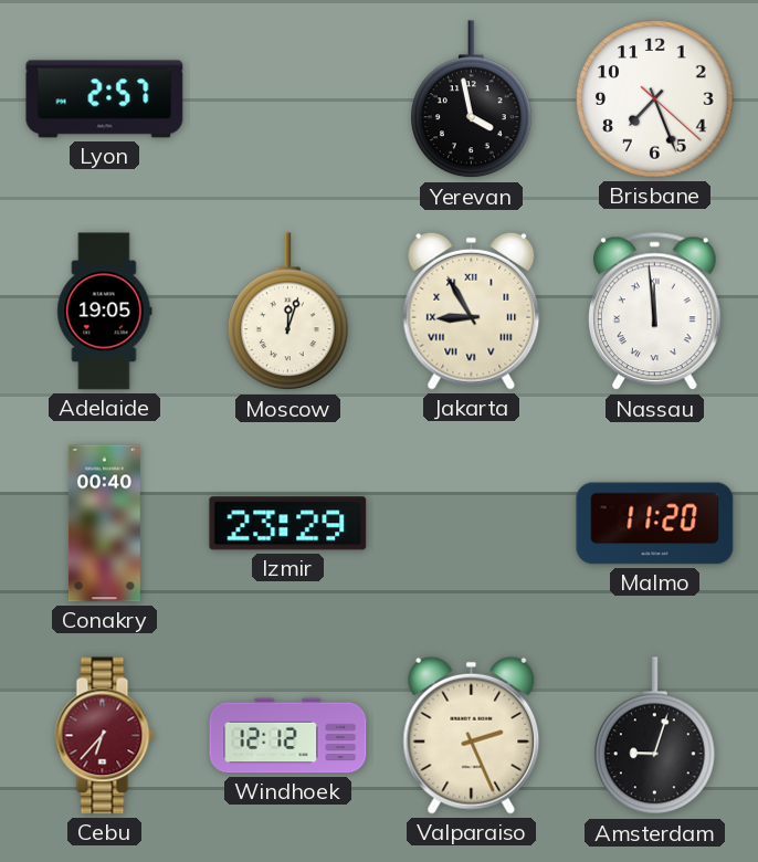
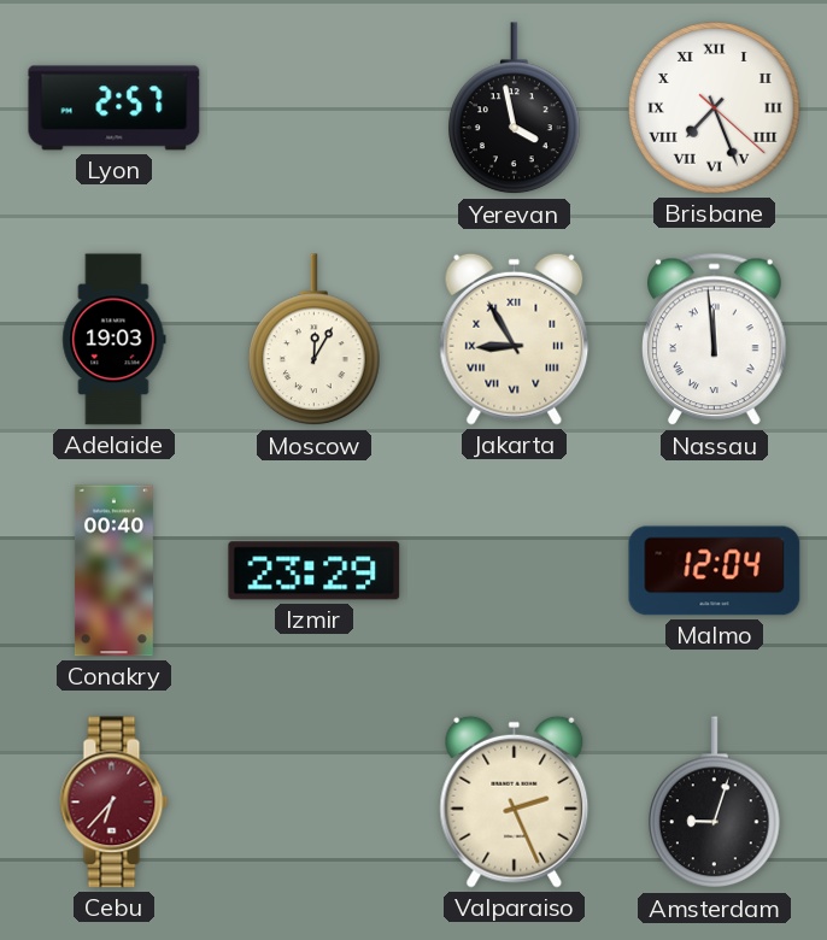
Brisbane numerals: Arabic -> Roman
Adelaide: 19:05 -> 19:03
Moscow: 12:03 -> 12:05
Malmo: 11:20 -> 12:04
Windhoek: 12:12 -> none
